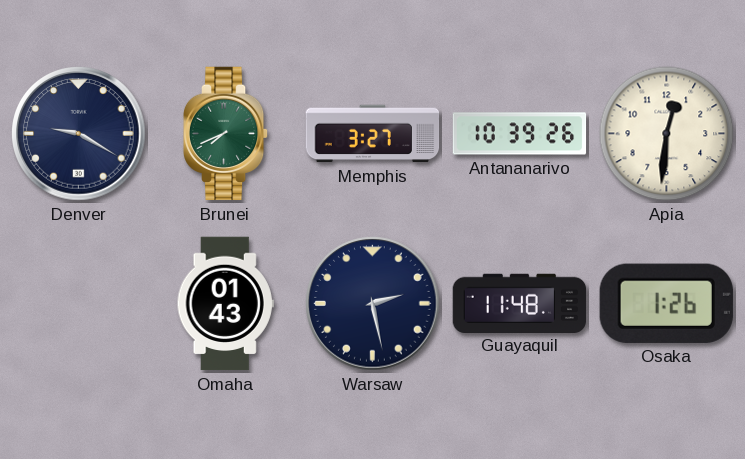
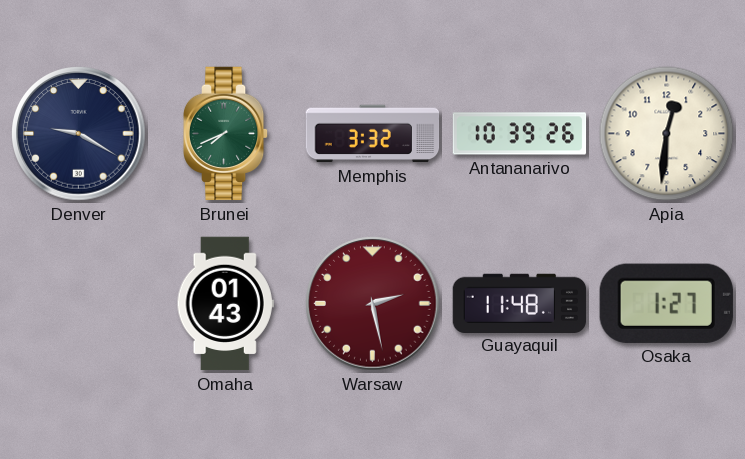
Memphis: 3:27 -> 3:32
Warsaw dial: navy -> burgundy
Osaka: 1:26 -> 1:27
